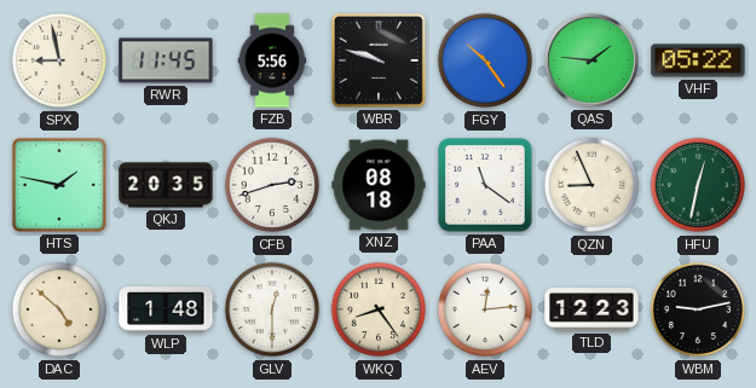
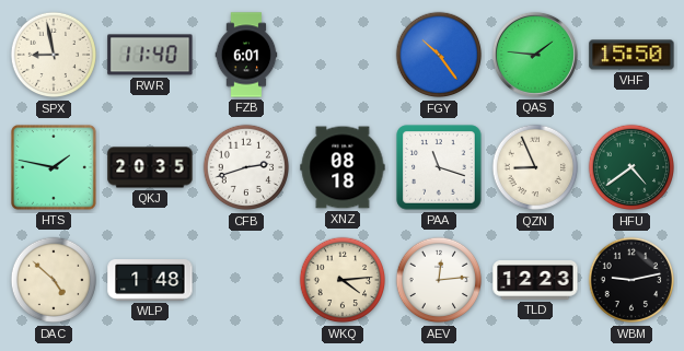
RWR: 11:45 -> 11:40
FZB: 5:56 -> 6:01
WBR: 9:48 -> none
VHF: 05:22 -> 15:50
PAA: 11:21 -> 11:18
HFU: 12:32 -> 4:39
GLV: 12:30 -> none
WKQ: 8:24 -> 4:14
